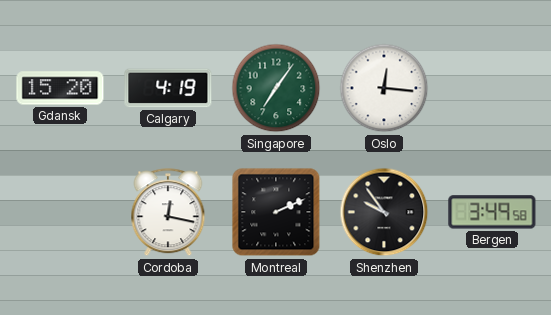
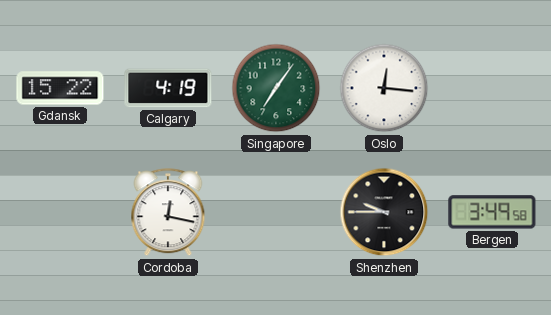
Gdansk: 15:20 -> 15:22
Montreal: 2:11 -> none
Shenzhen: 9:54 -> 9:45
